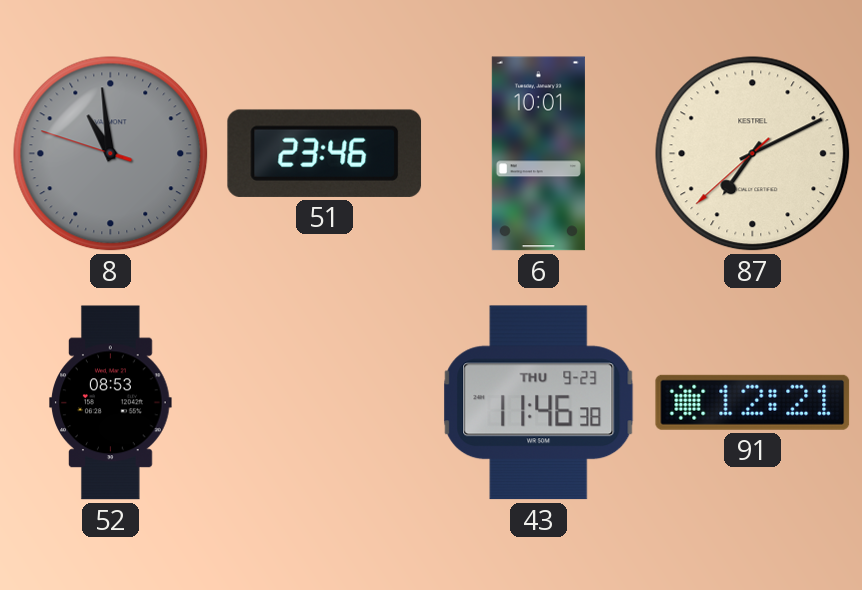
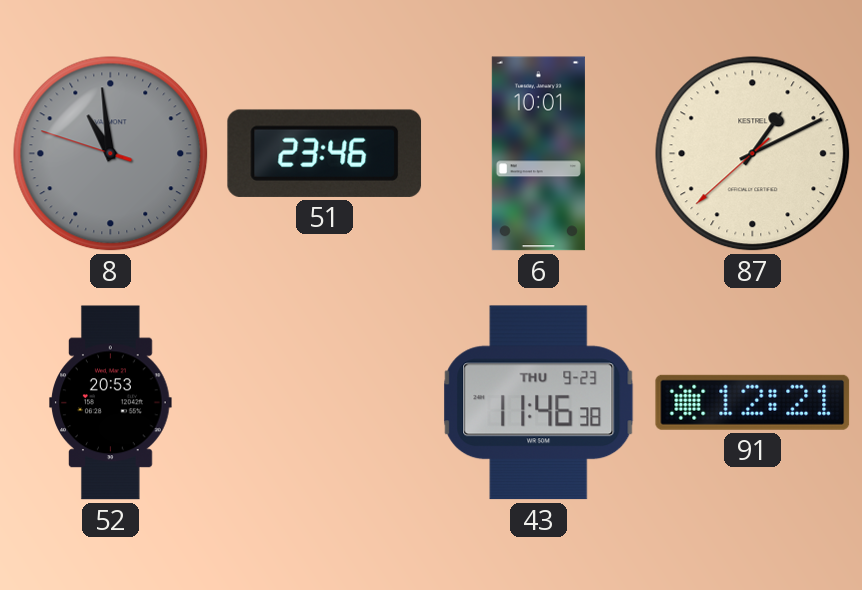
87: 7:10 -> 1:10
52: 08:53 -> 20:53
